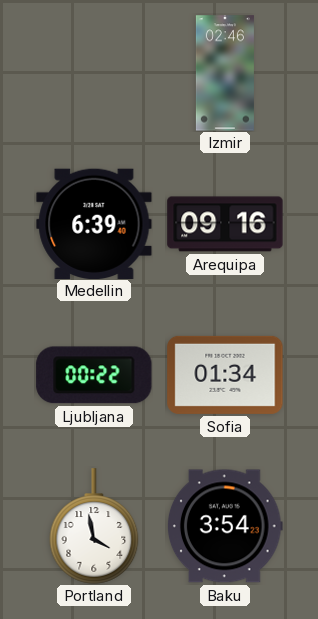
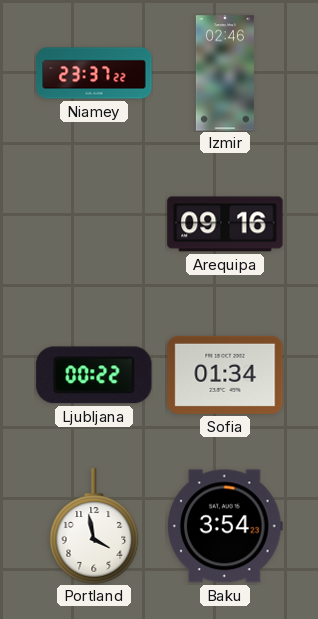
Niamey: none -> 23:37
Medellin: 6:39 -> none
